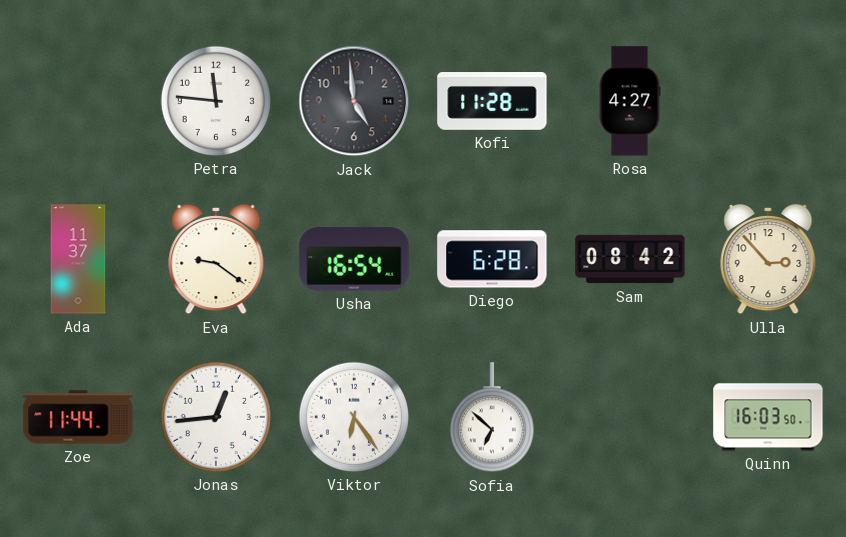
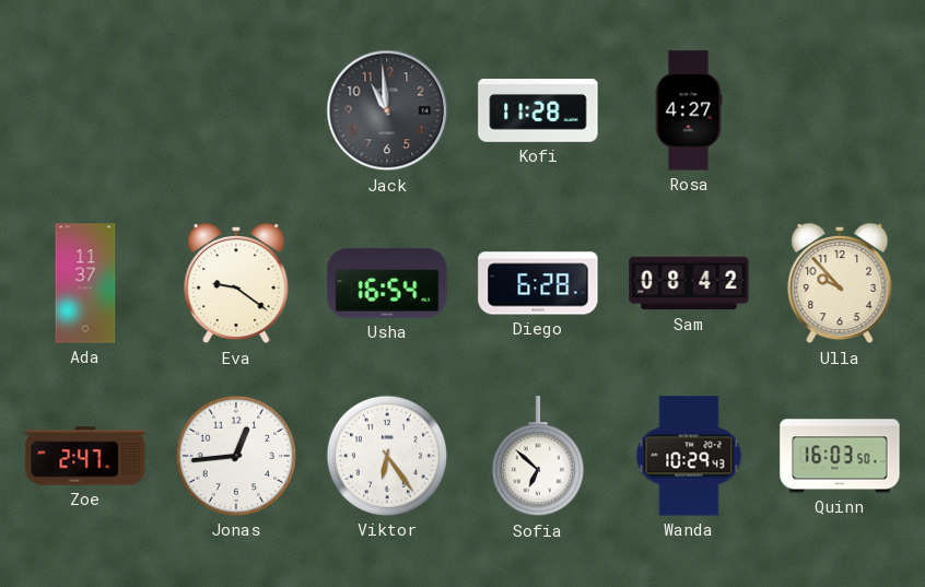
Petra: 11:46 -> none
Jack: 4:59 -> 10:59
Ulla: 2:53 -> 9:53
Zoe: 11:44 -> 2:47
Wanda: none -> 10:29
